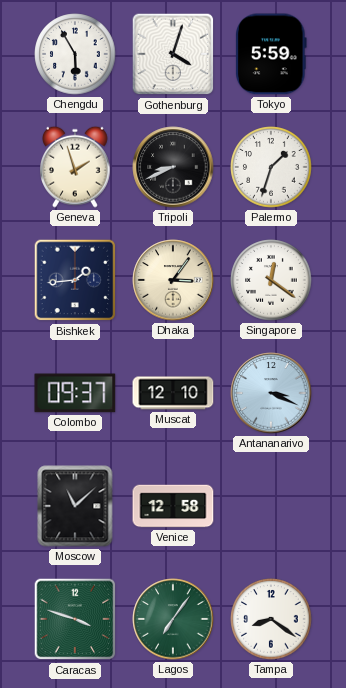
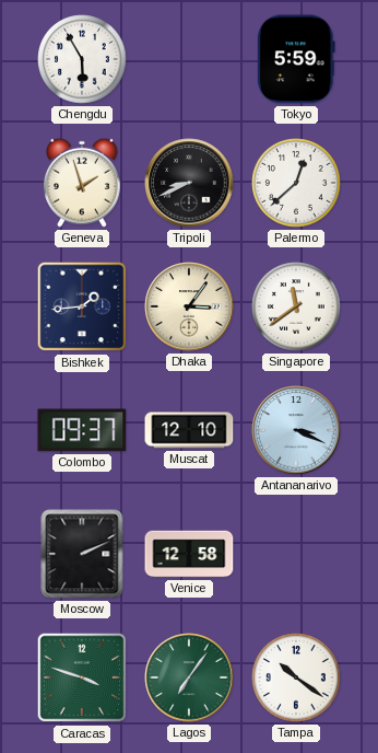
Gothenburg: 4:03 -> none
Palermo: 1:33 -> 12:38
Singapore: 12:21 -> 11:39
Moscow: 11:08 -> 2:11
Tampa: 8:21 -> 10:21
